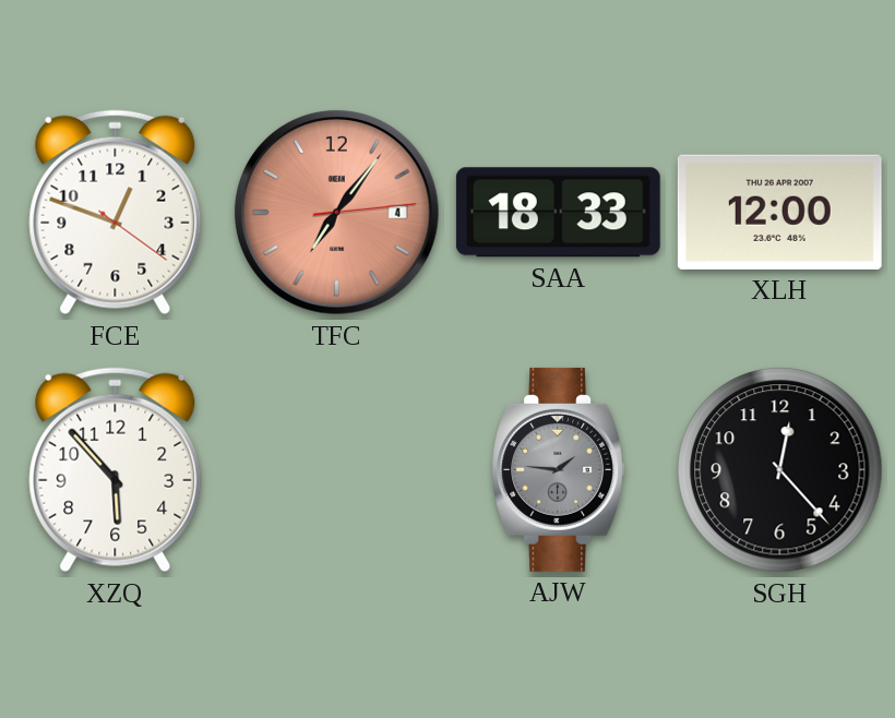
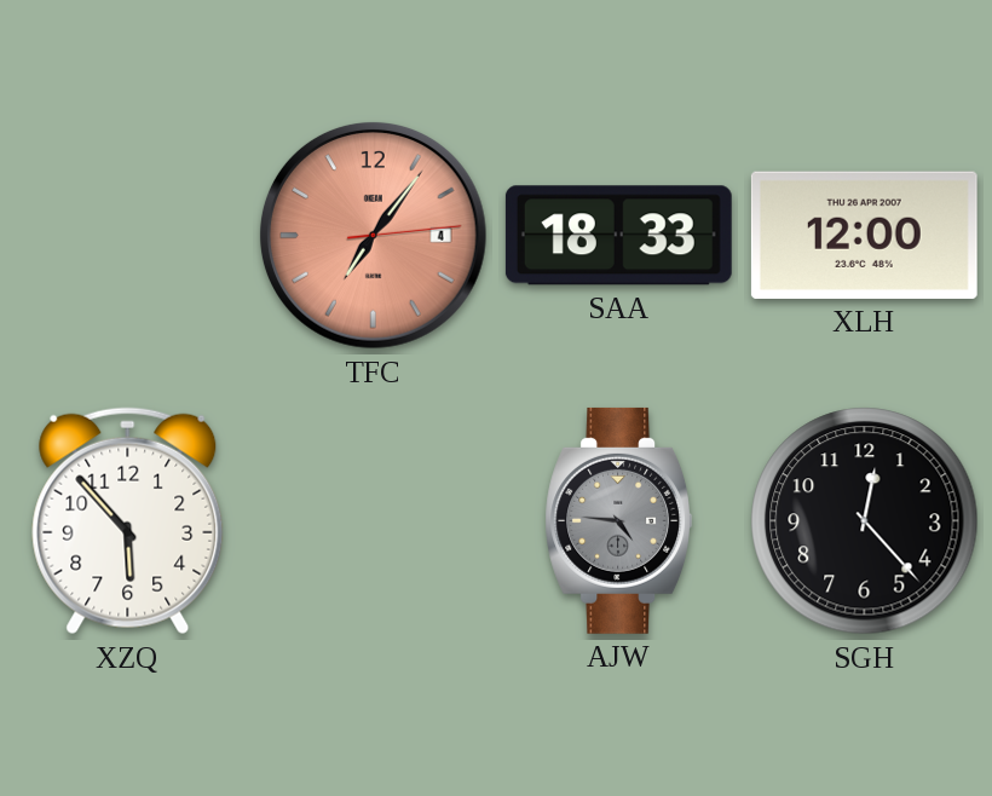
FCE: 12:48 -> none
AJW: 1:46 -> 4:46
